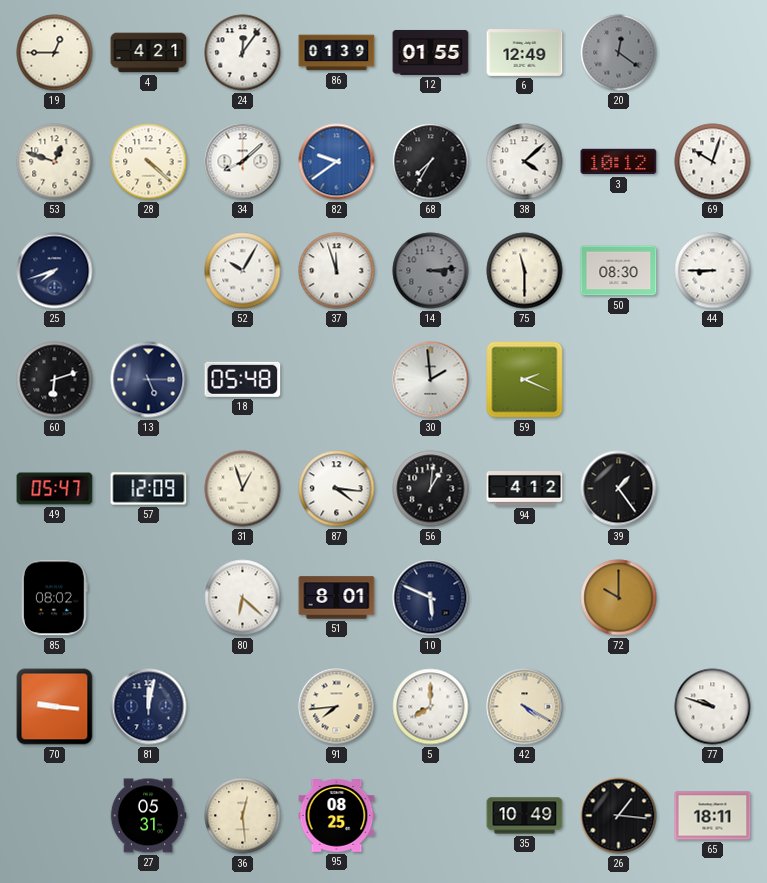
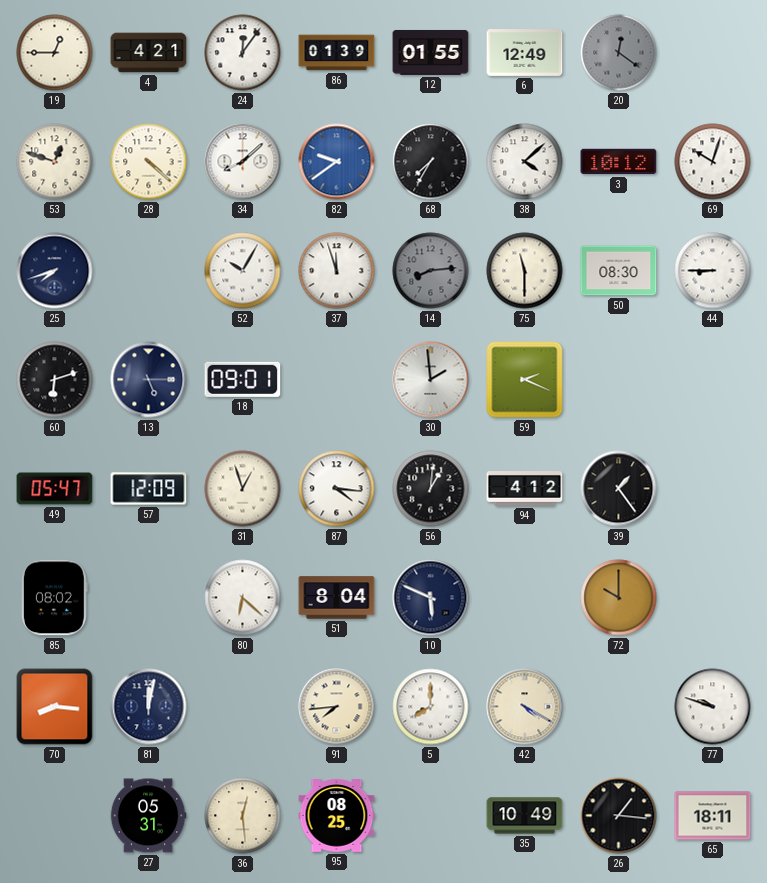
14: 3:14 -> 8:14
18: 05:48 -> 09:01
51: 8:01 -> 8:04
70: 9:16 -> 8:16
